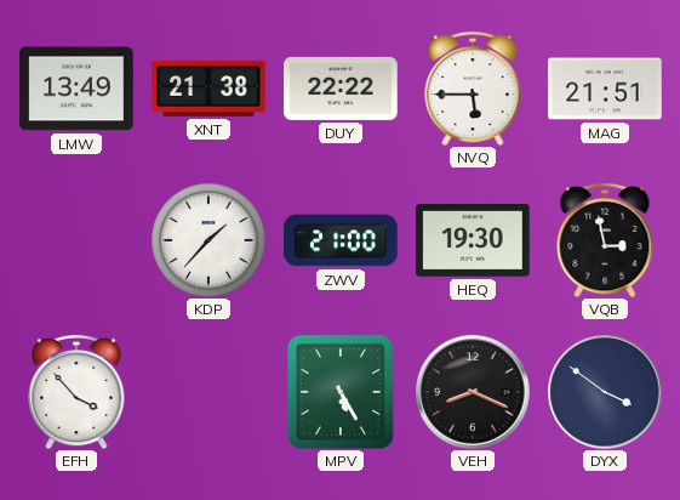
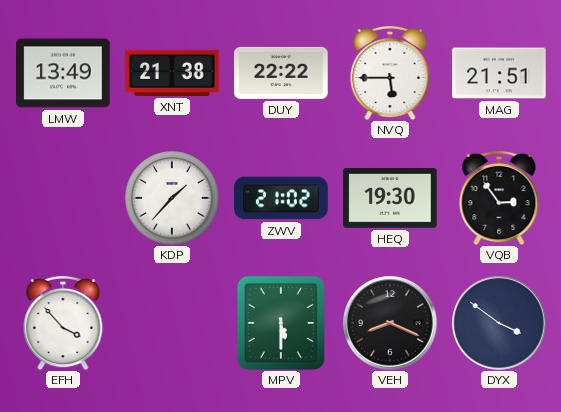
ZWV: 21:00 -> 21:02
VQB: 2:58 -> 2:54
MPV: 5:25 -> 5:30
